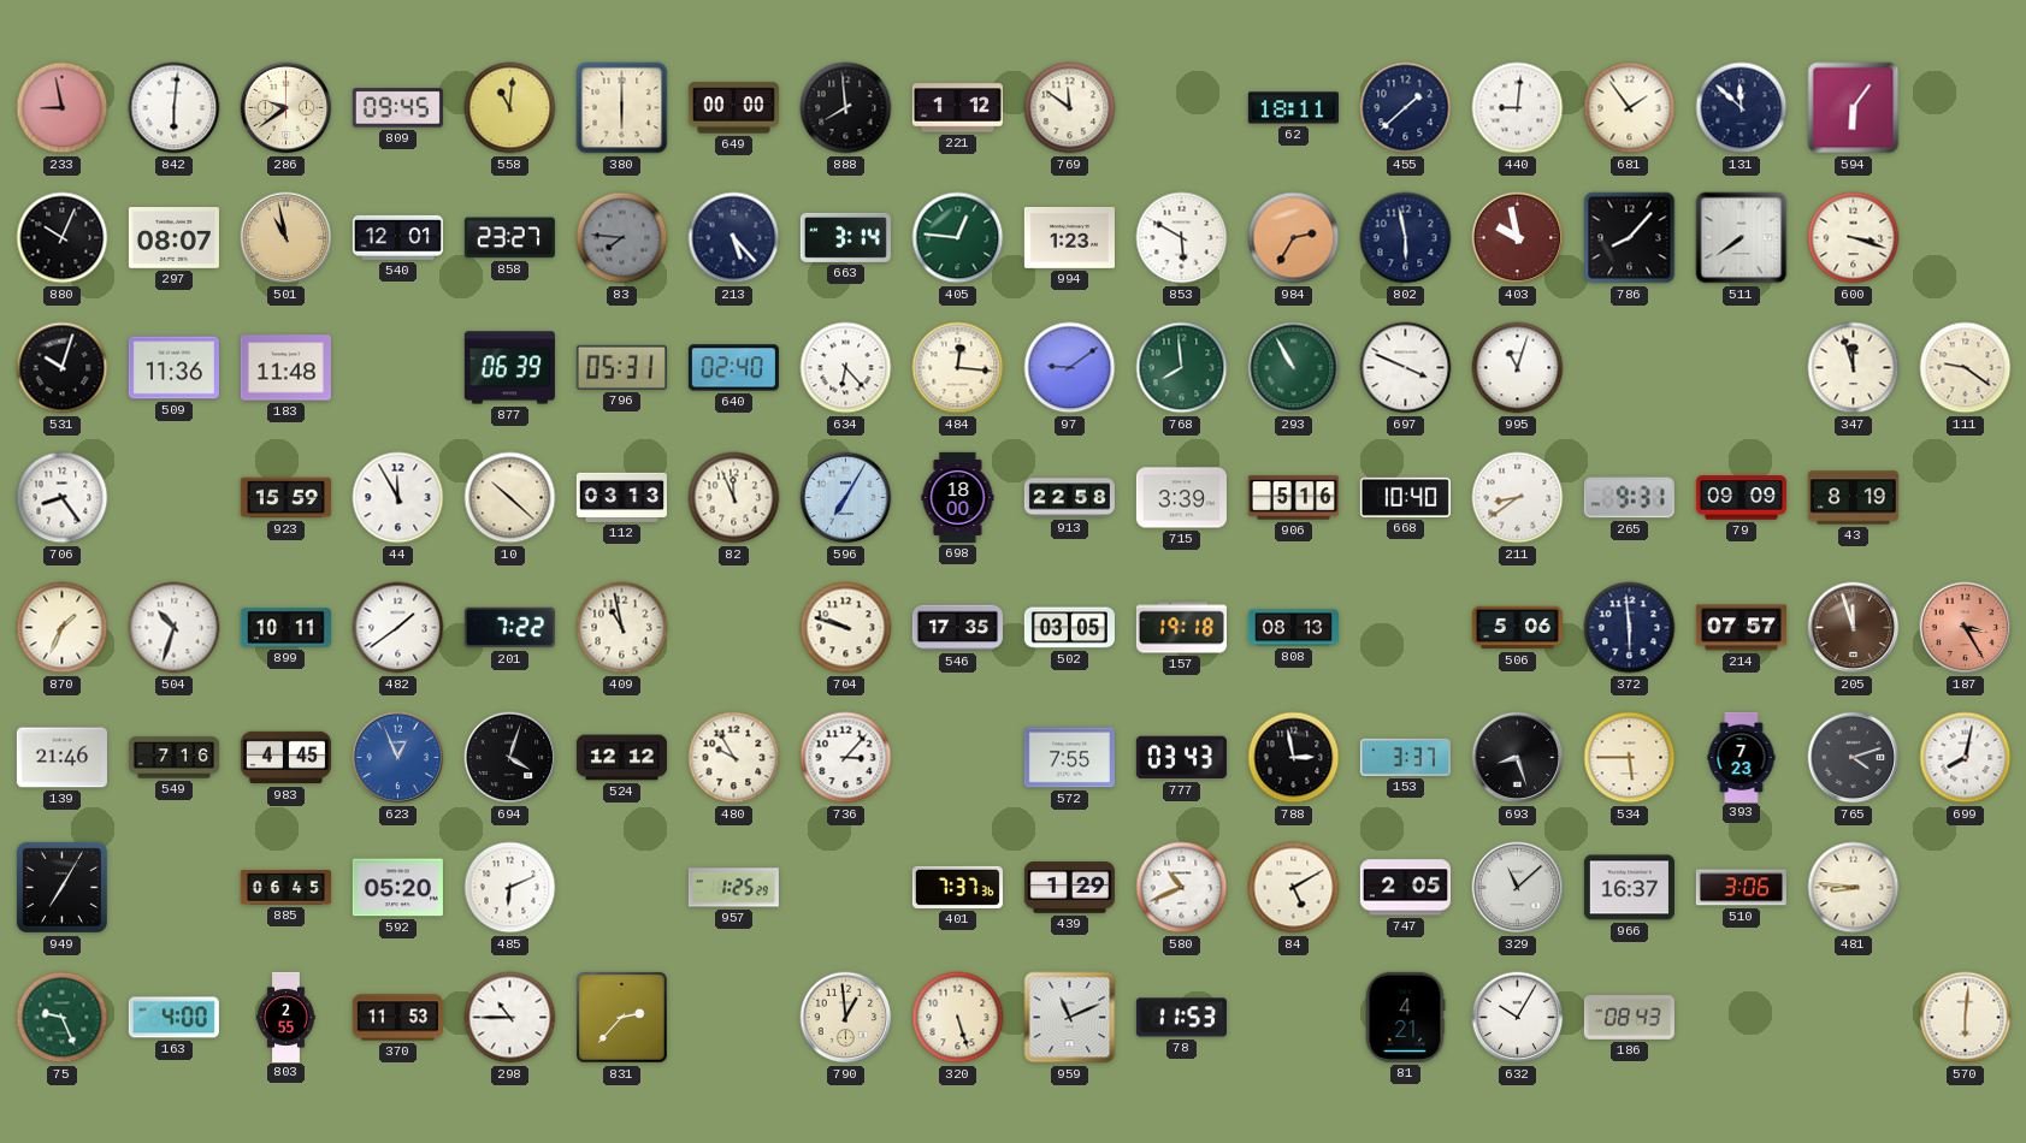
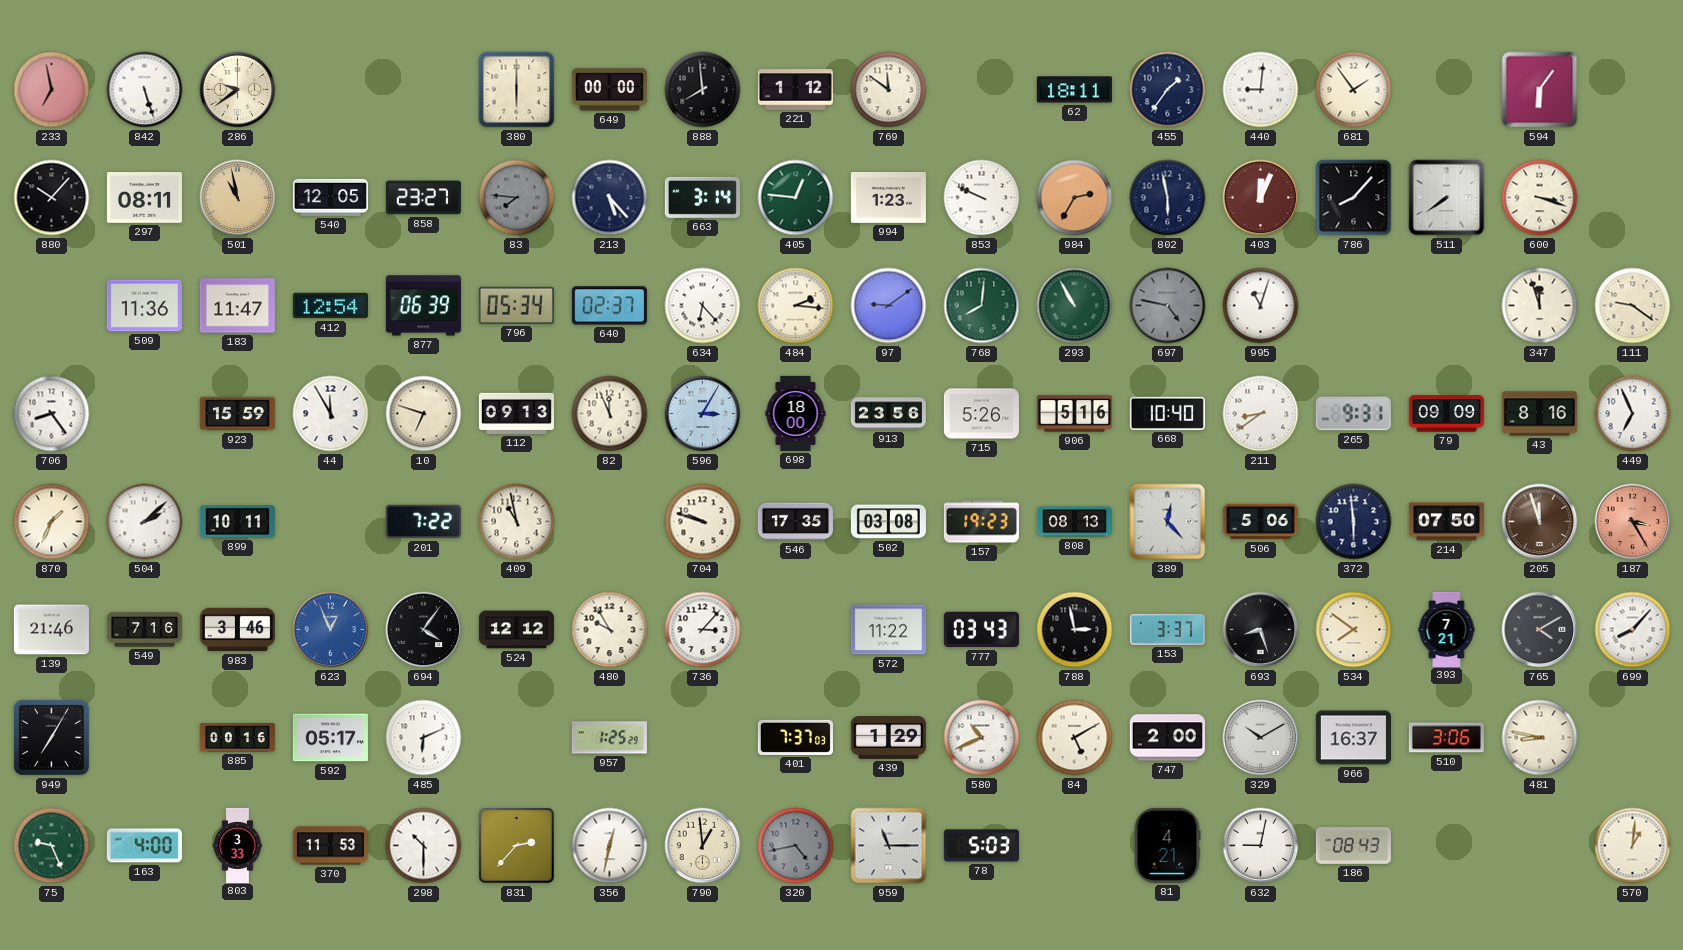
233: 8:58 -> 6:58
842: 6:01 -> 5:27
809: 09:45 -> none
558: 11:01 -> none
455: 1:38 -> 1:36
131: 11:52 -> none
880: 10:04 -> 10:07
297: 08:07 -> 08:11
540: 12:01 -> 12:05
853: 5:50 -> 9:49
403: 9:58 -> 12:04
531: 10:03 -> none
183: 11:48 -> 11:47
412: none -> 12:54
796: 05:31 -> 05:34
640: 02:40 -> 02:37
484: 12:16 -> 2:16
768: 7:59 -> 8:01
697: 3:49 -> 4:47
697 dial: white -> grey
10: 10:22 -> 6:48
112: 03:13 -> 09:13
596: 7:05 -> 3:05
913: 22:58 -> 23:56
715: 3:39 -> 5:26
43: 8:19 -> 8:16
449: none -> 6:56
504: 10:33 -> 2:08
482: 1:39 -> none
502: 03:05 -> 03:08
157: 19:18 -> 19:23
389: none -> 12:23
214: 07:57 -> 07:50
983: 4:45 -> 3:46
694: 4:03 -> 4:06
572: 7:55 -> 11:22
534: 5:45 -> 7:51
393: 7:23 -> 7:21
765: 4:12 -> 4:10
699: 8:02 -> 8:07
885: 06:45 -> 00:16
592: 05:20 -> 05:17
401: 7:37:36 -> 7:37:03
747: 2:05 -> 2:00
329: 11:08 -> 10:10
481: 8:46 -> 8:47
803: 2:55 -> 3:33
298: 10:45 -> 10:30
356: none -> 12:32
320: 5:27 -> 4:43
320 dial: cream -> grey
959: 11:11 -> 11:15
78: 11:53 -> 5:03
632: 10:05 -> 9:02
570: 6:01 -> 1:01
